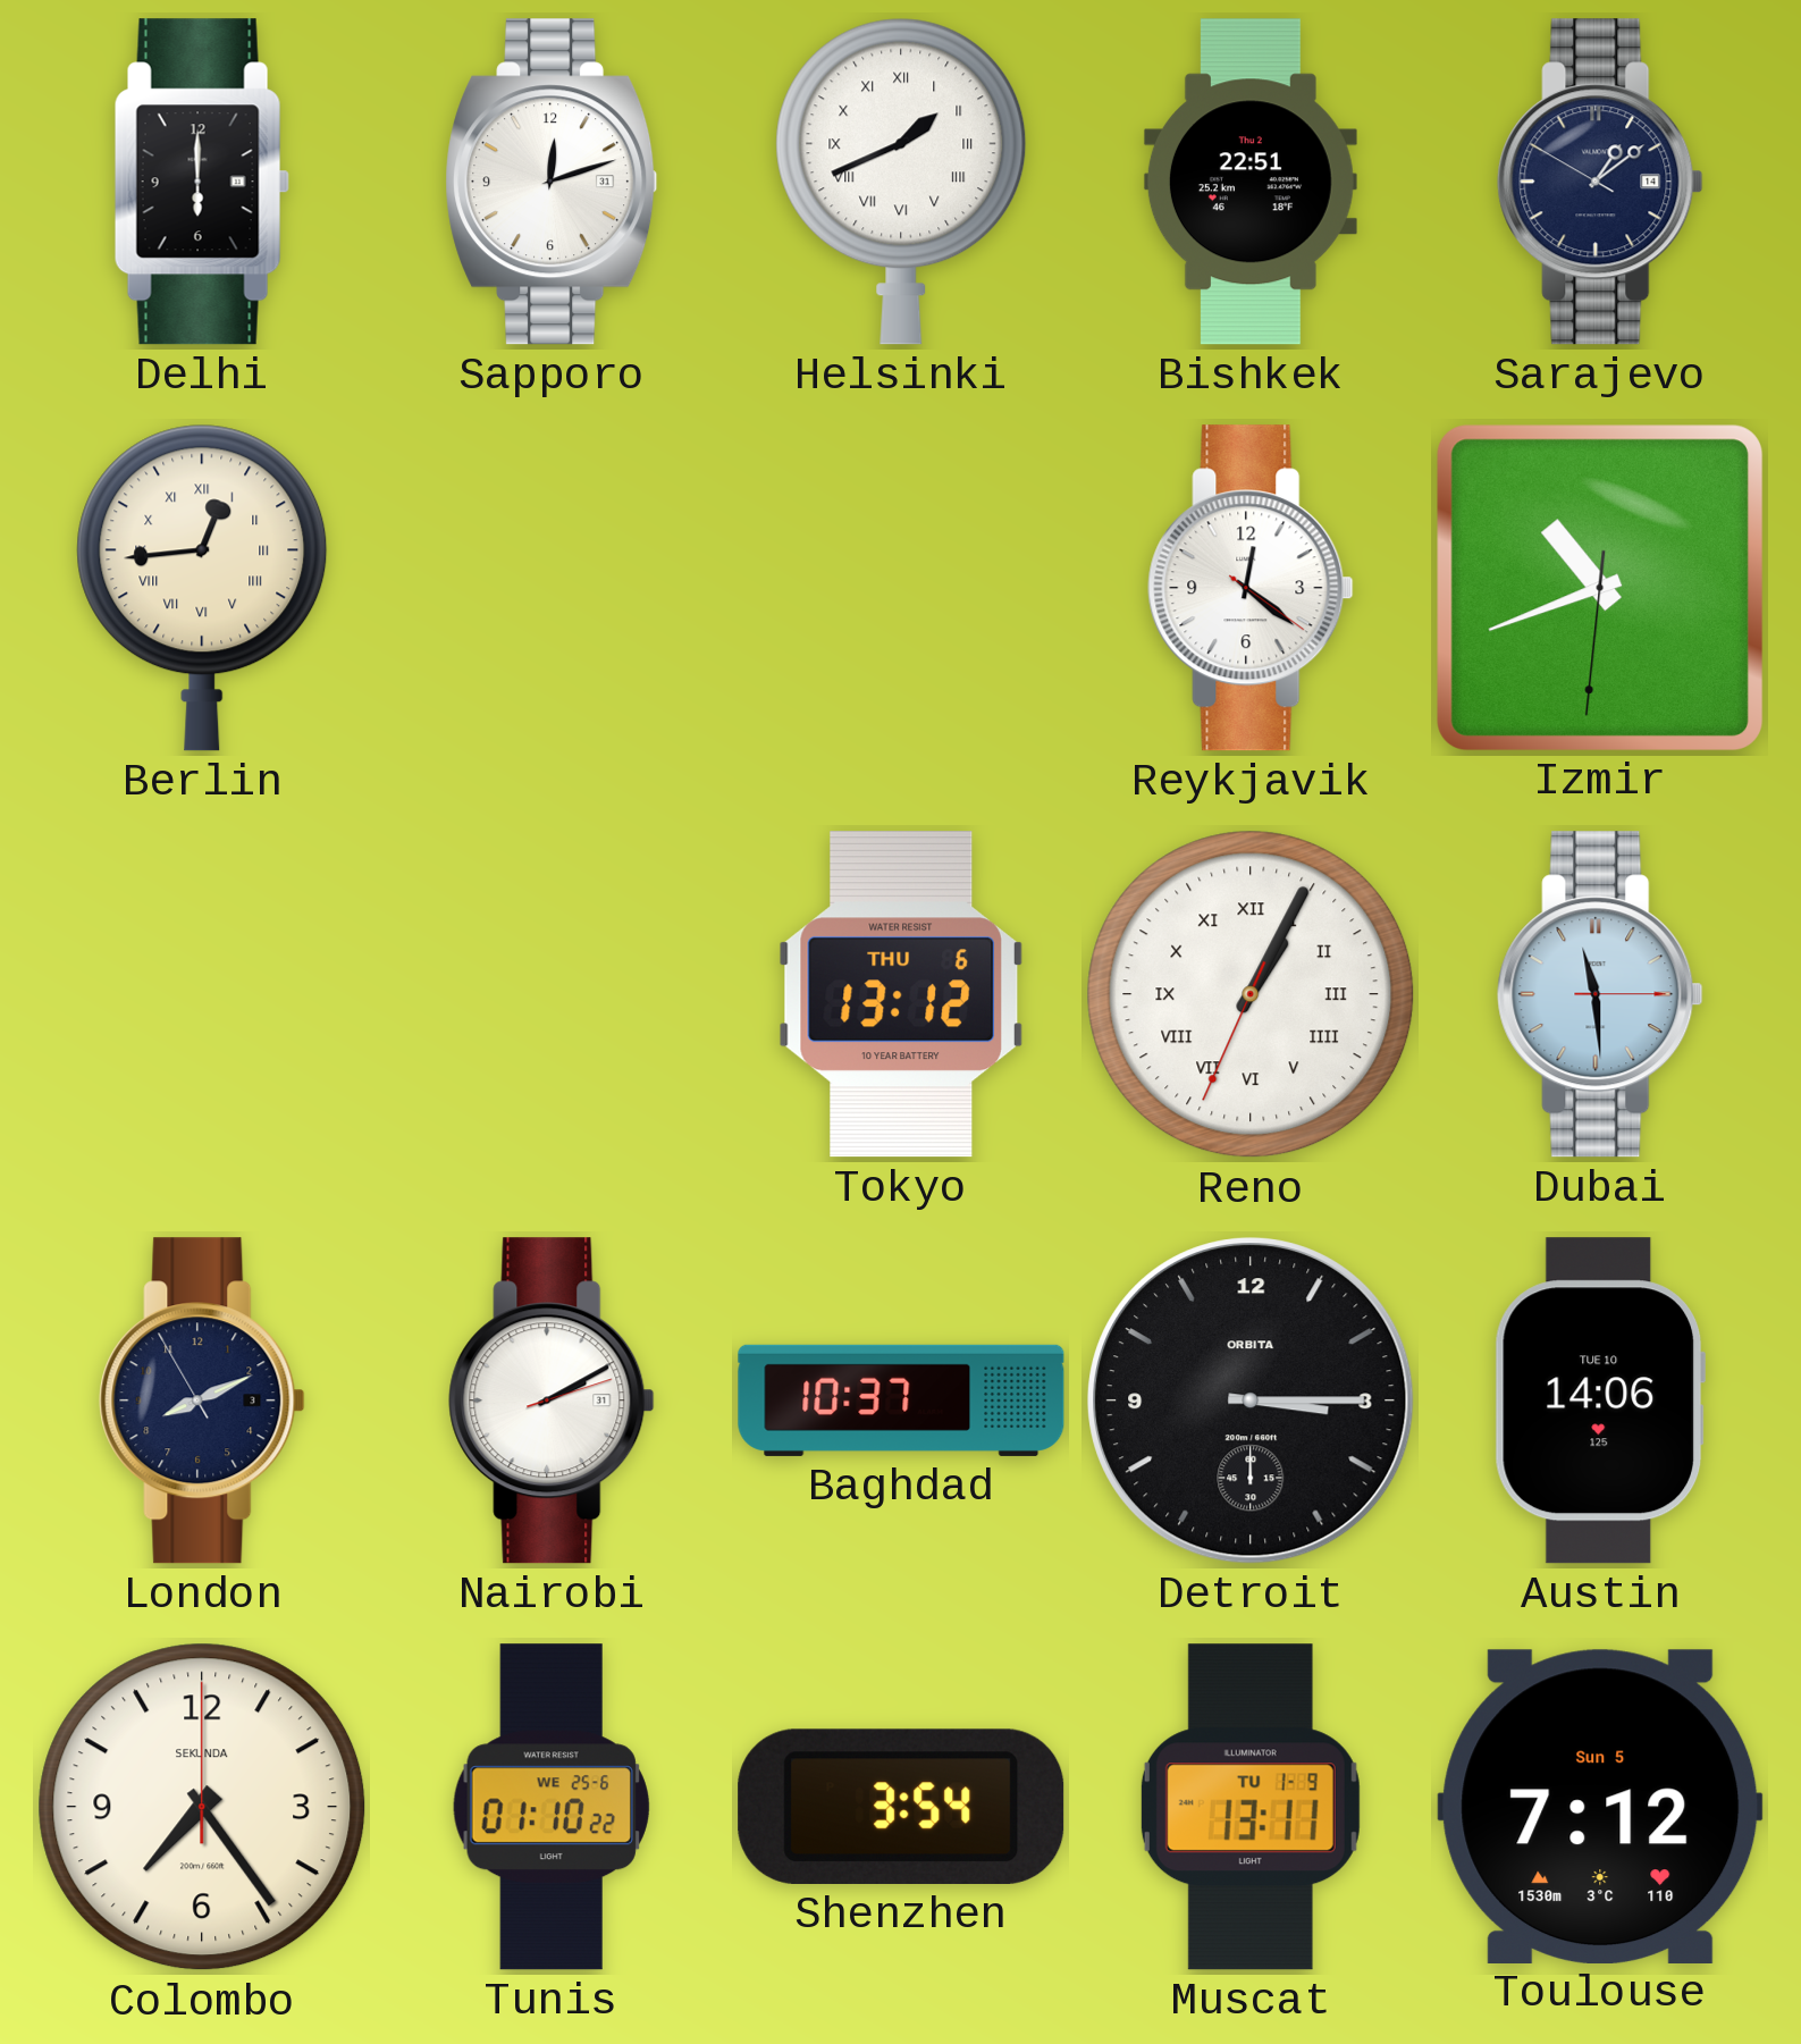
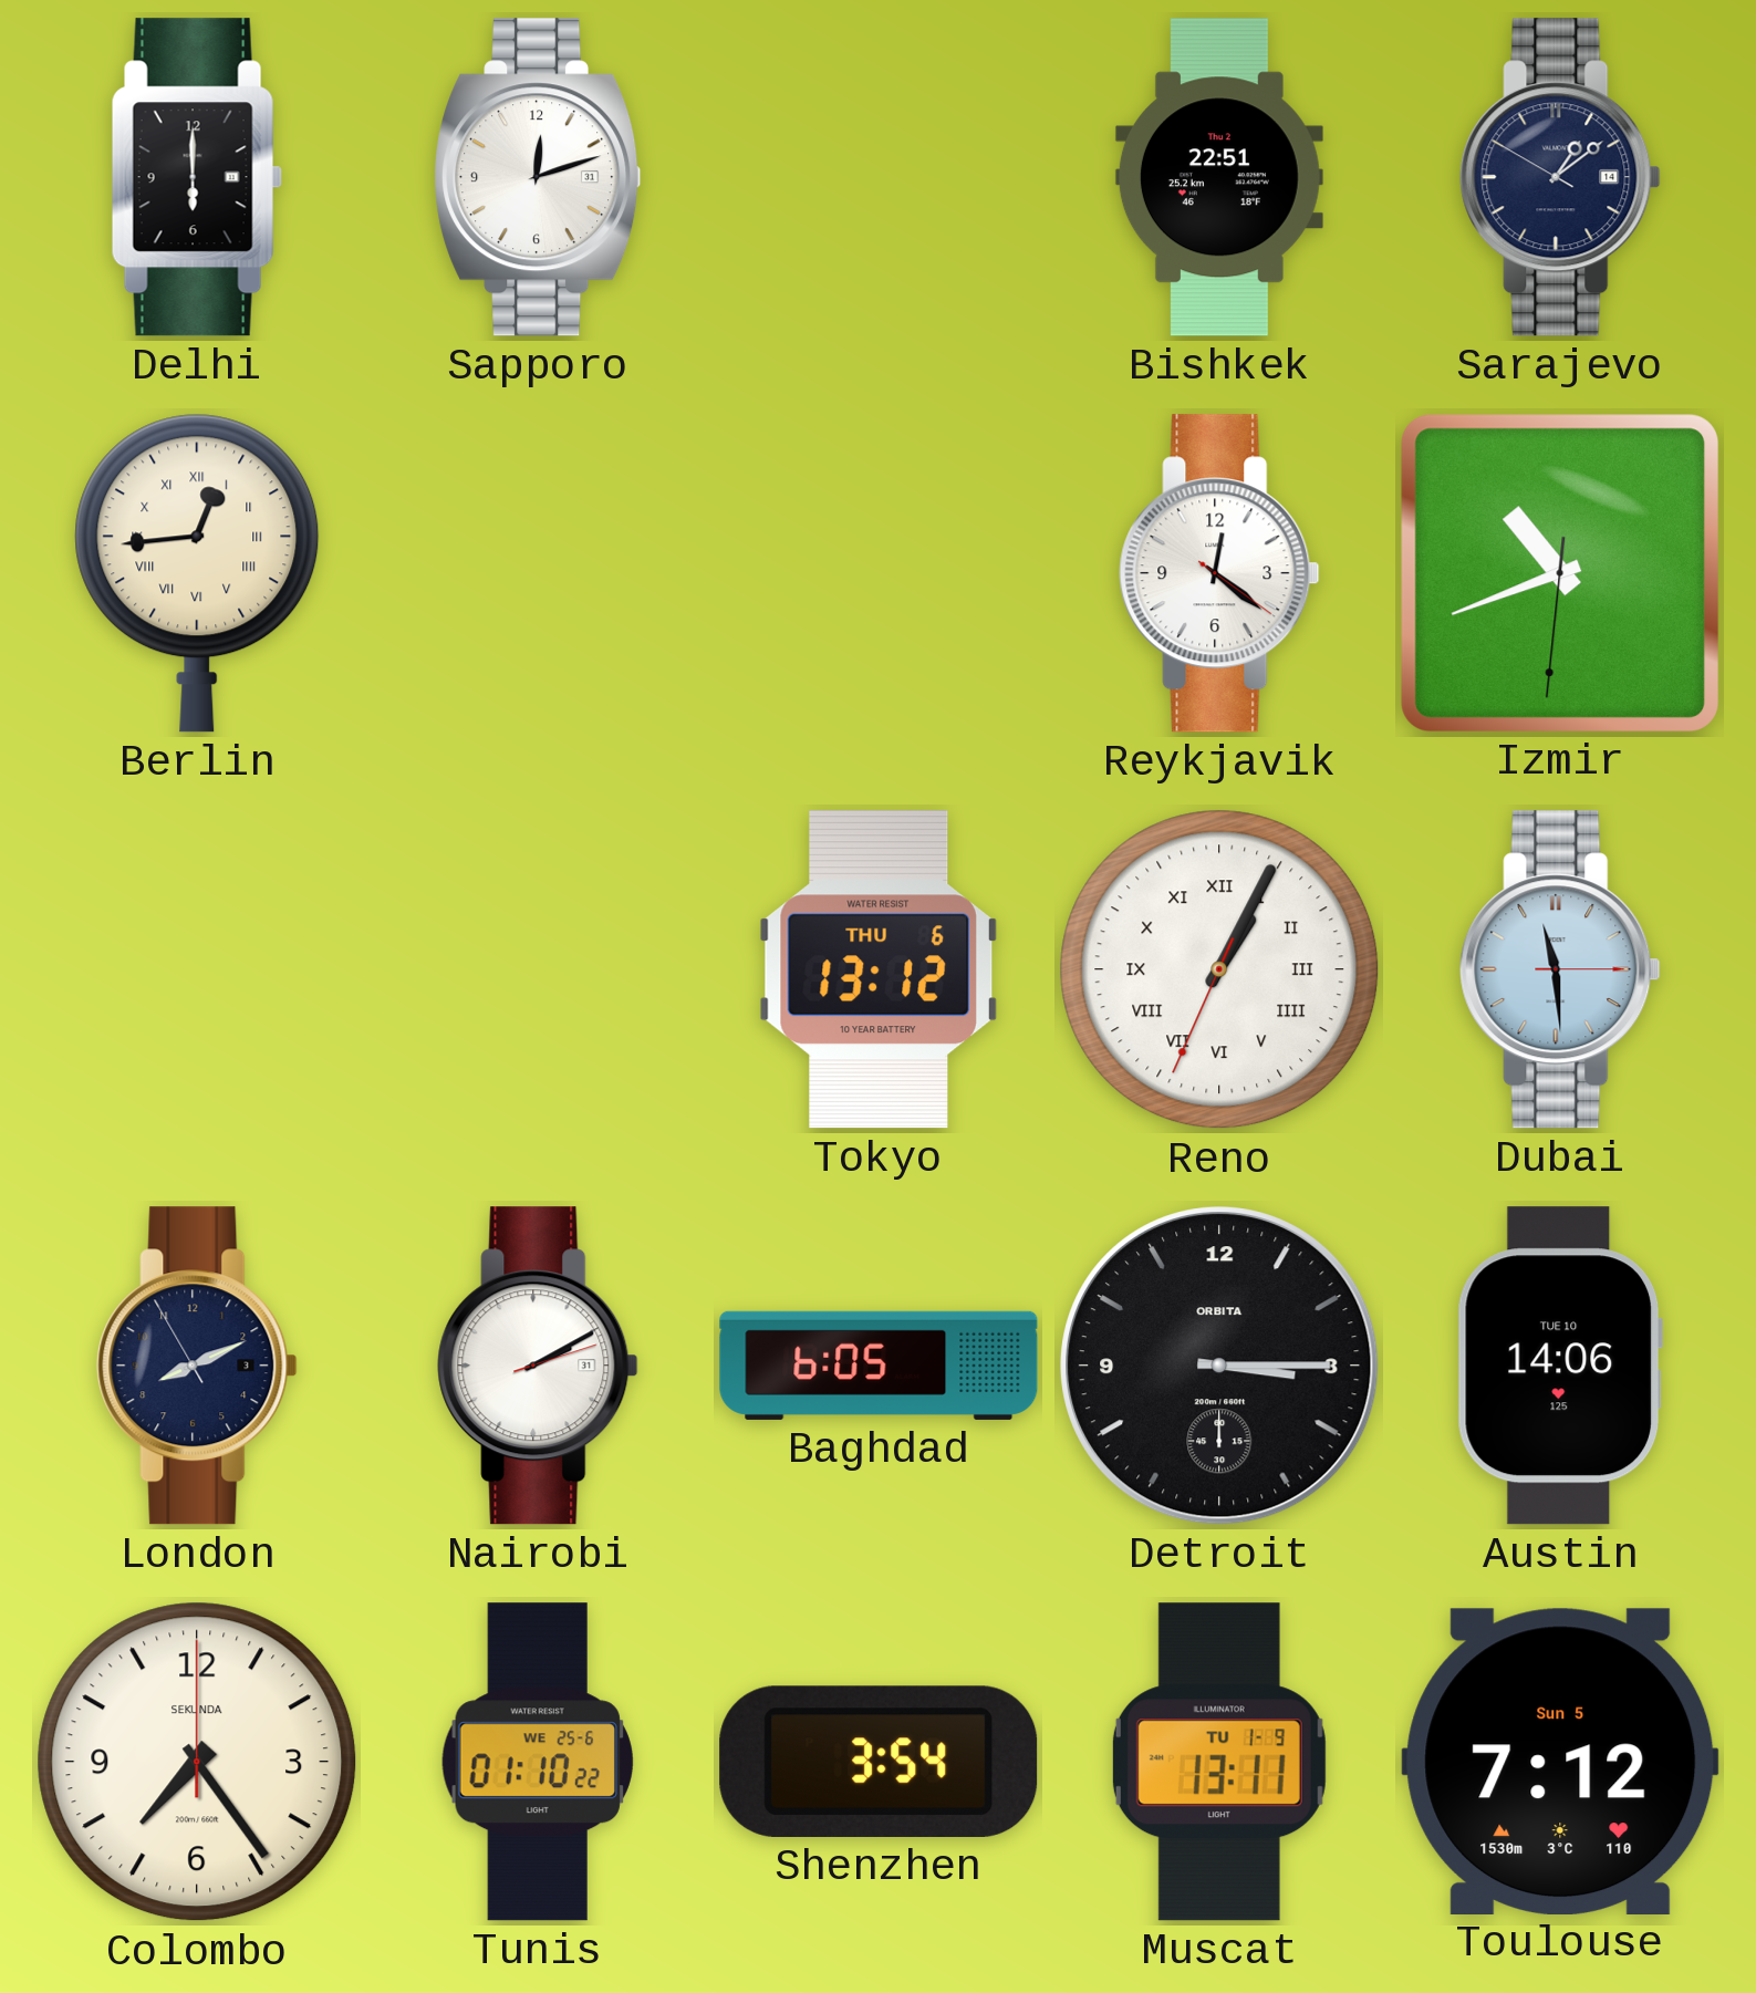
Helsinki: 1:41 -> none
Baghdad: 10:37 -> 6:05
